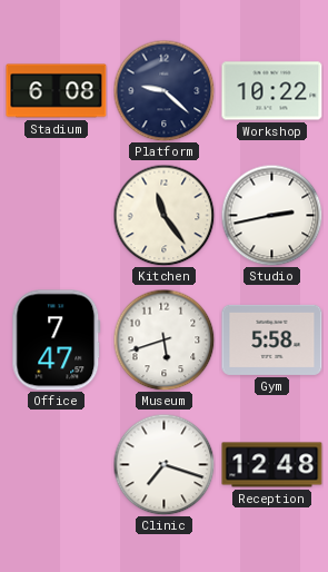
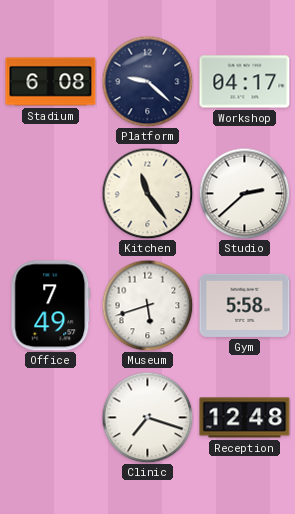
Workshop: 10:22 -> 04:17
Studio: 2:43 -> 2:38
Office: 7:47 -> 7:49
